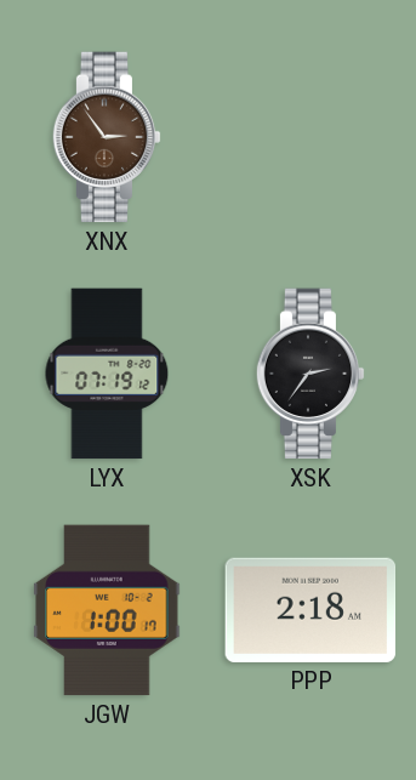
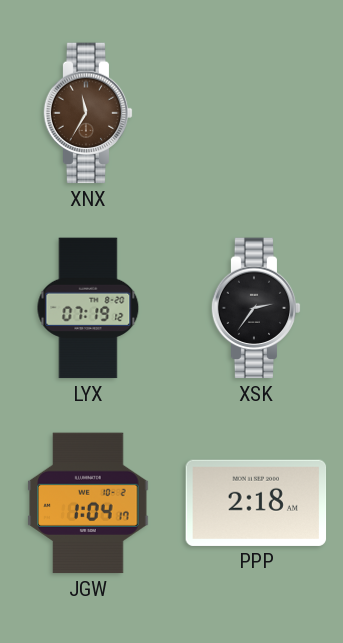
XNX: 2:54 -> 11:35
JGW: 1:00 -> 1:04
